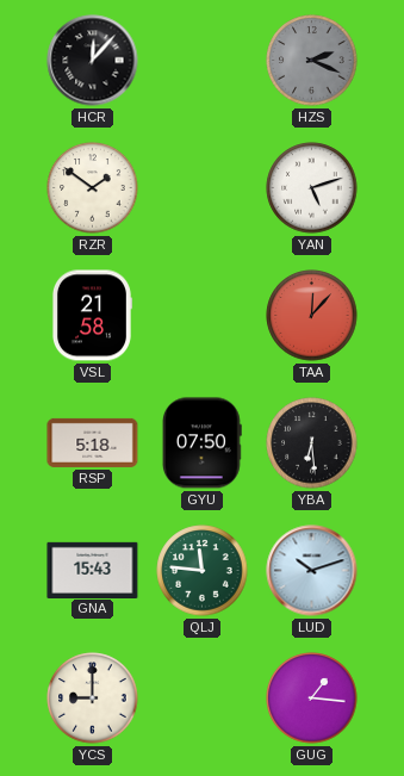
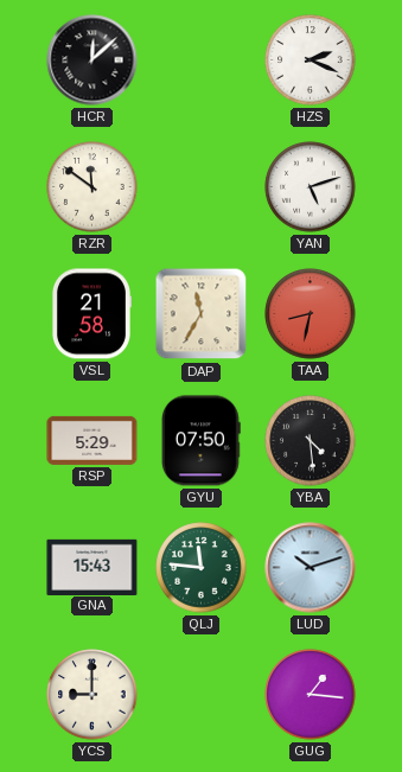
HCR: 12:07 -> 12:08
HZS dial: grey -> white
RZR: 1:51 -> 11:51
DAP: none -> 11:35
TAA: 12:07 -> 8:32
RSP: 5:18 -> 5:29
YBA: 6:29 -> 4:29
